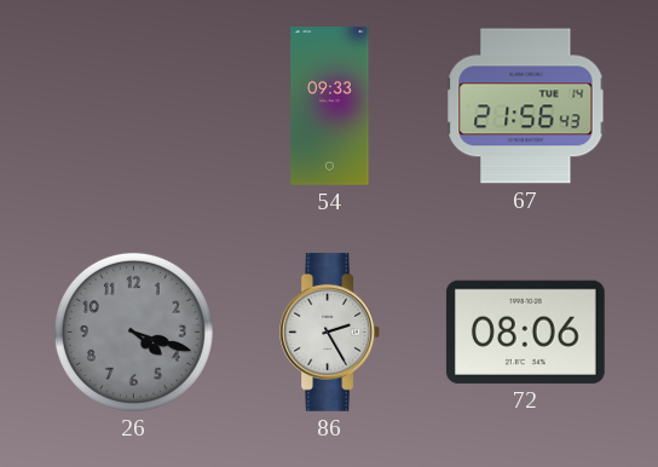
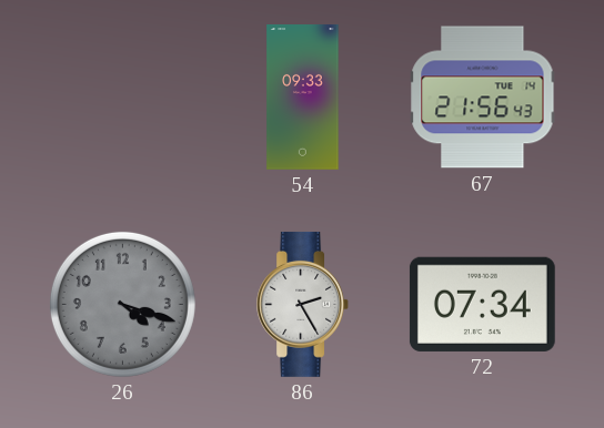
72: 08:06 -> 07:34
